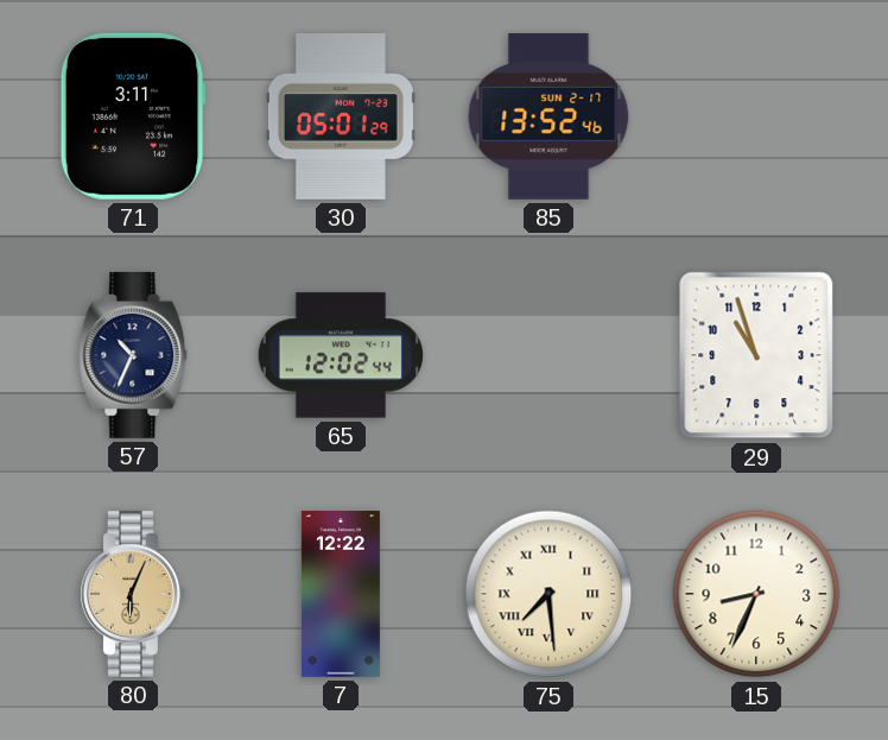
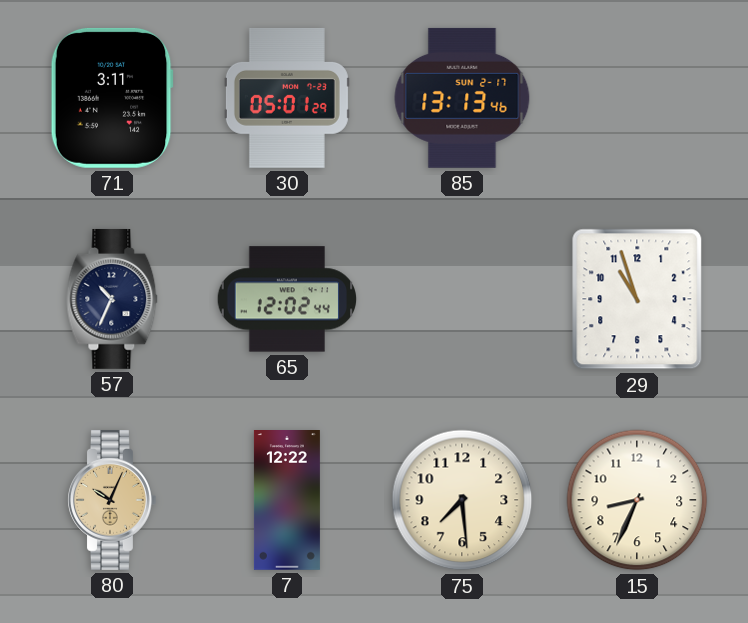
85: 13:52 -> 13:13
80: 6:04 -> 10:04
75 numerals: Roman -> Arabic
